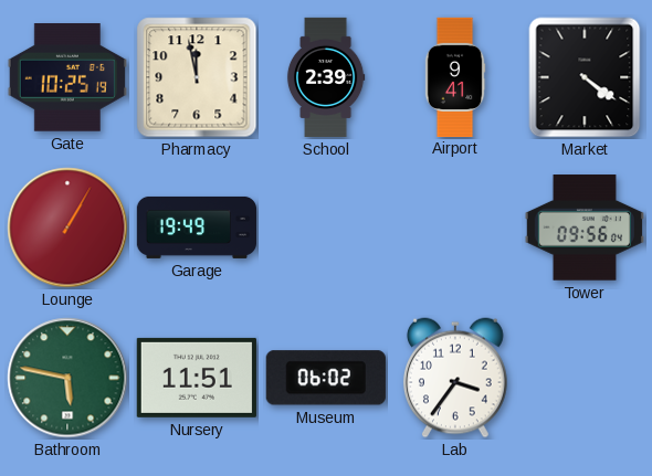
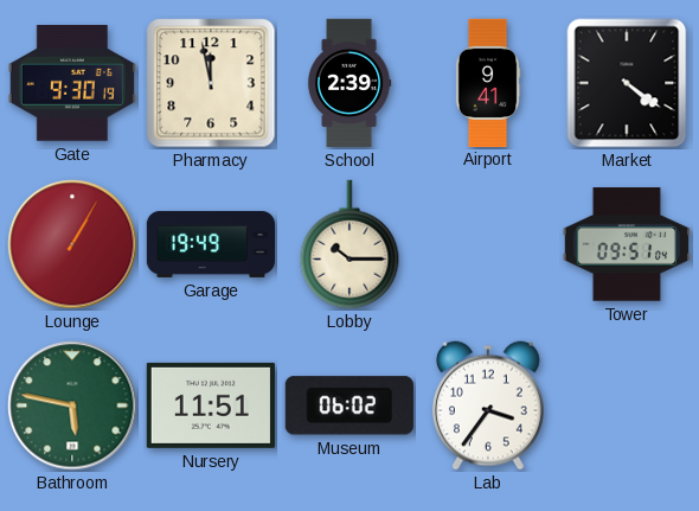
Gate: 10:25 -> 9:30
Lobby: none -> 10:15
Tower: 09:56 -> 09:51
